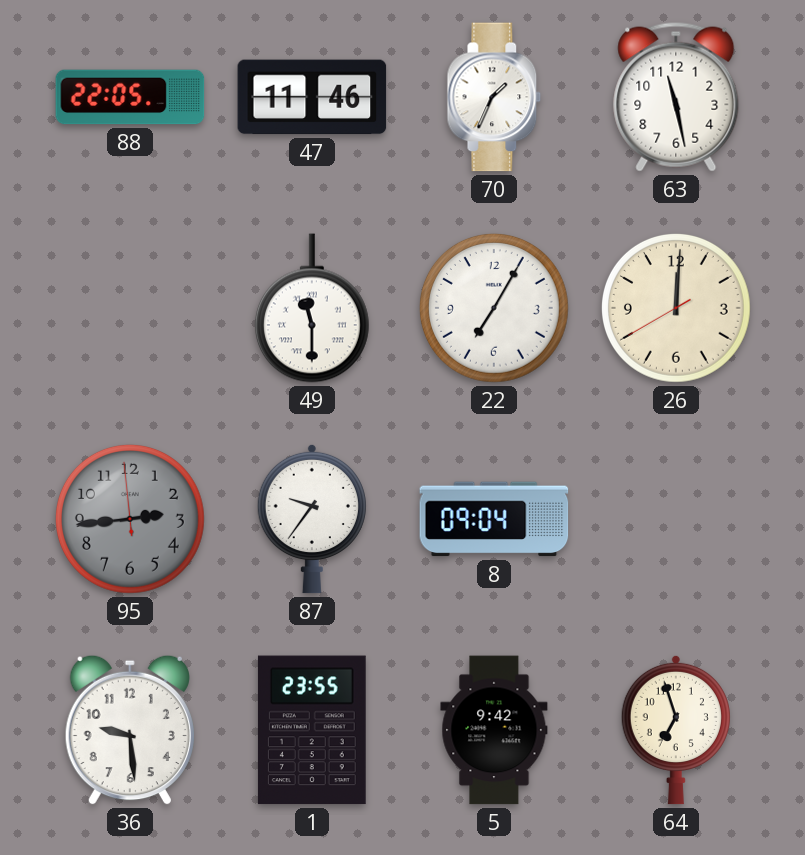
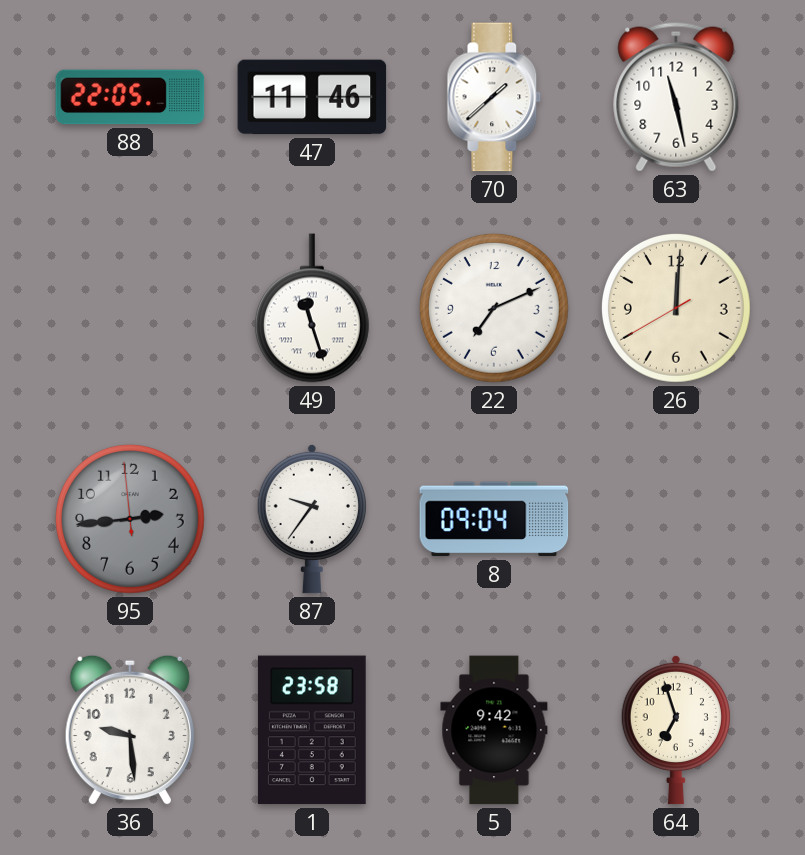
70: 1:34 -> 1:38
49: 11:30 -> 11:27
22: 7:05 -> 7:11
1: 23:55 -> 23:58
